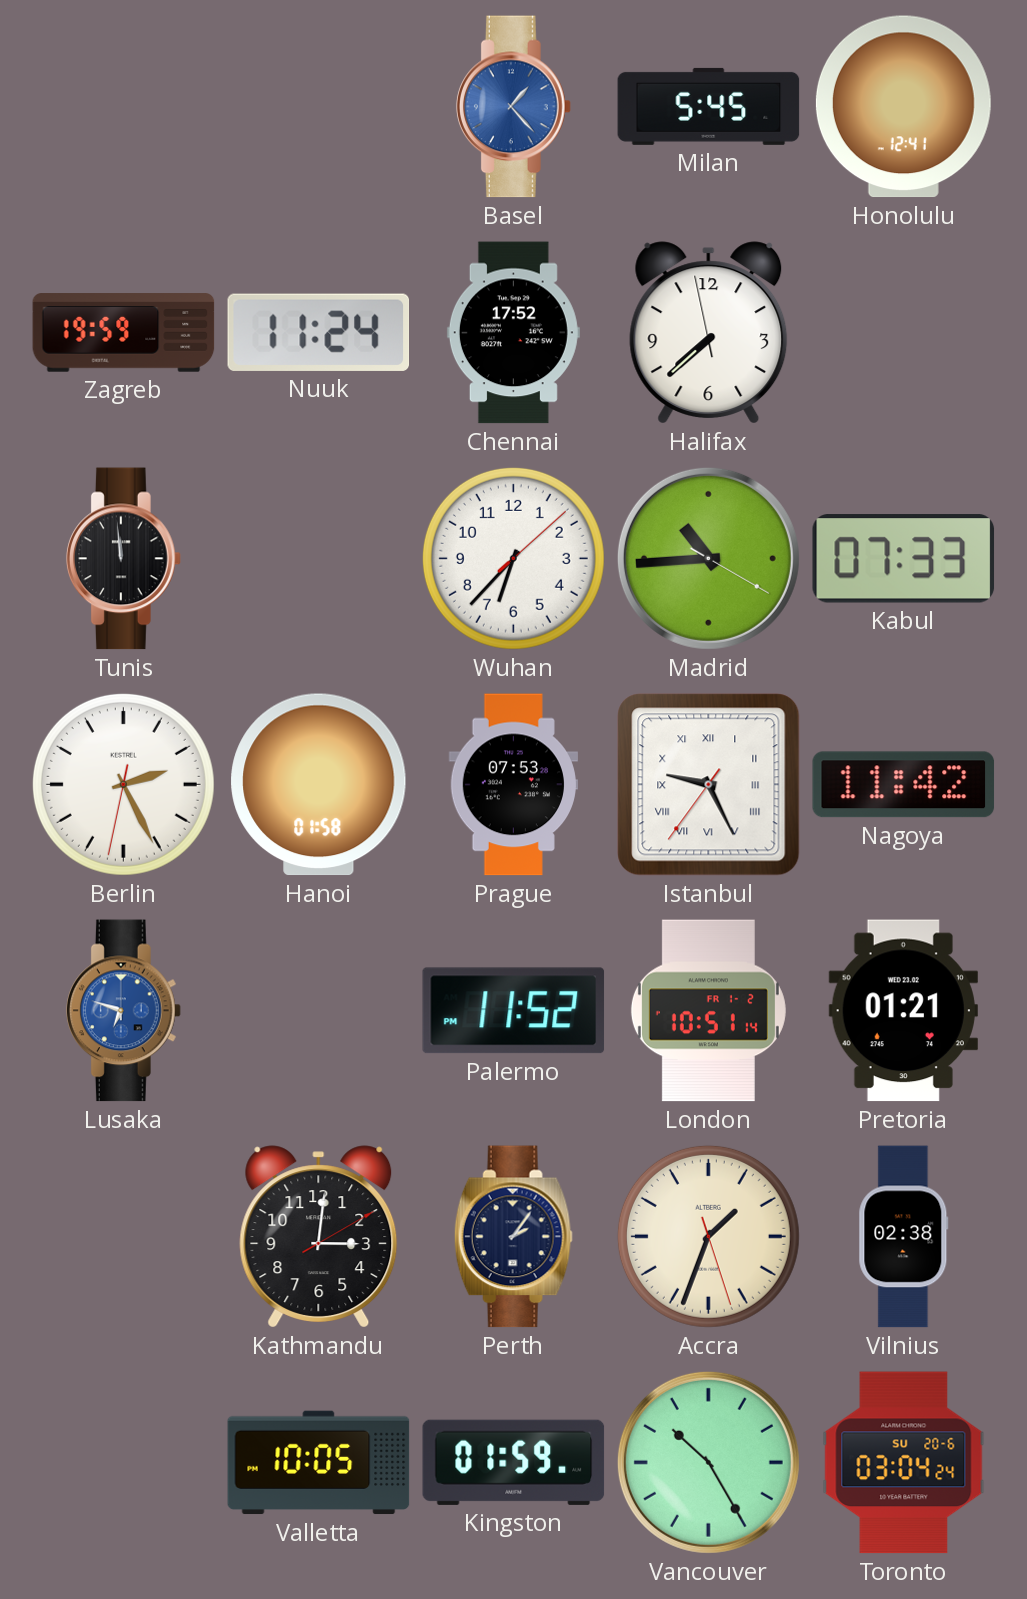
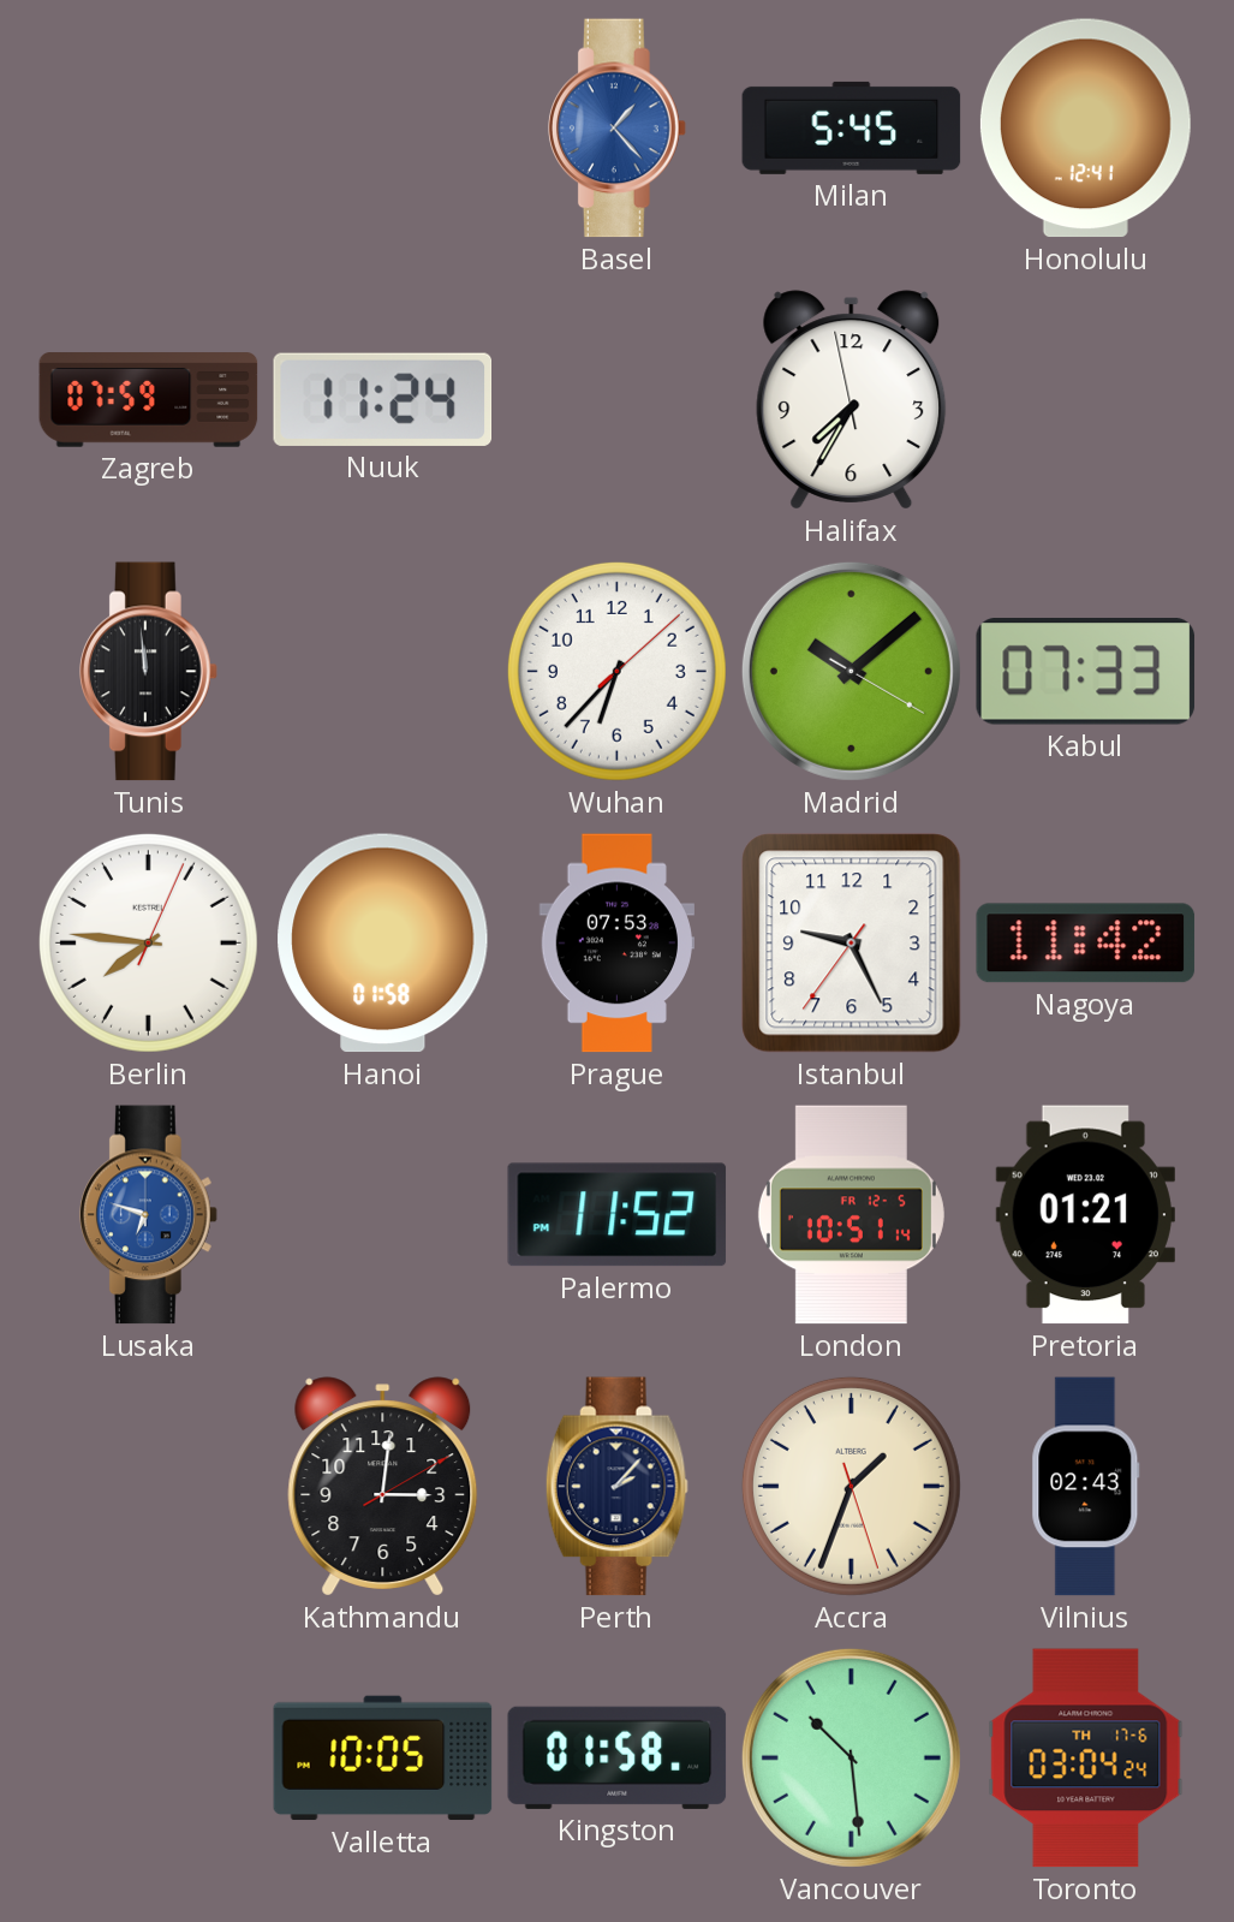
Zagreb: 19:59 -> 07:59
Chennai: 17:52 -> none
Halifax: 7:37 -> 7:34
Madrid: 10:44 -> 10:08
Berlin: 2:25 -> 7:46
Istanbul numerals: Roman -> Arabic
London date: FR 1-2 -> FR 12-5
Perth: 2:06 -> 2:07
Vilnius: 02:38 -> 02:43
Kingston: 01:59 -> 01:58
Vancouver: 10:25 -> 10:29
Toronto date: SU 20-6 -> TH 17-6
